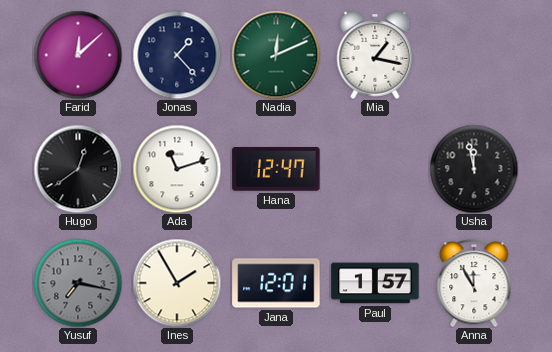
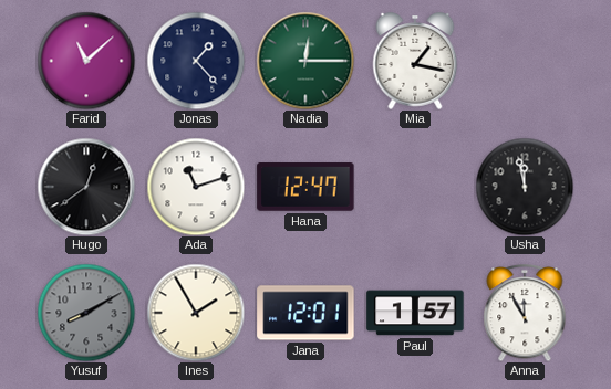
Farid: 12:08 -> 11:08
Nadia: 12:11 -> 12:15
Yusuf: 7:17 -> 8:10
